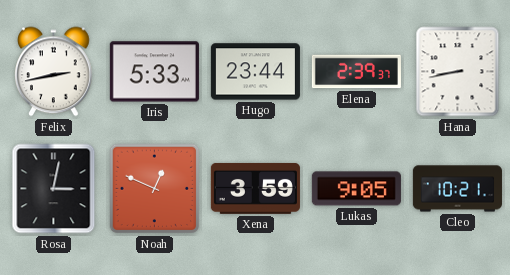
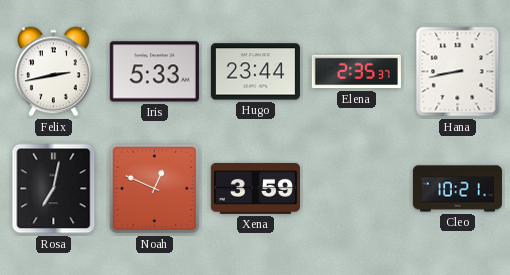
Elena: 2:39 -> 2:35
Rosa: 3:02 -> 7:02
Lukas: 9:05 -> none
